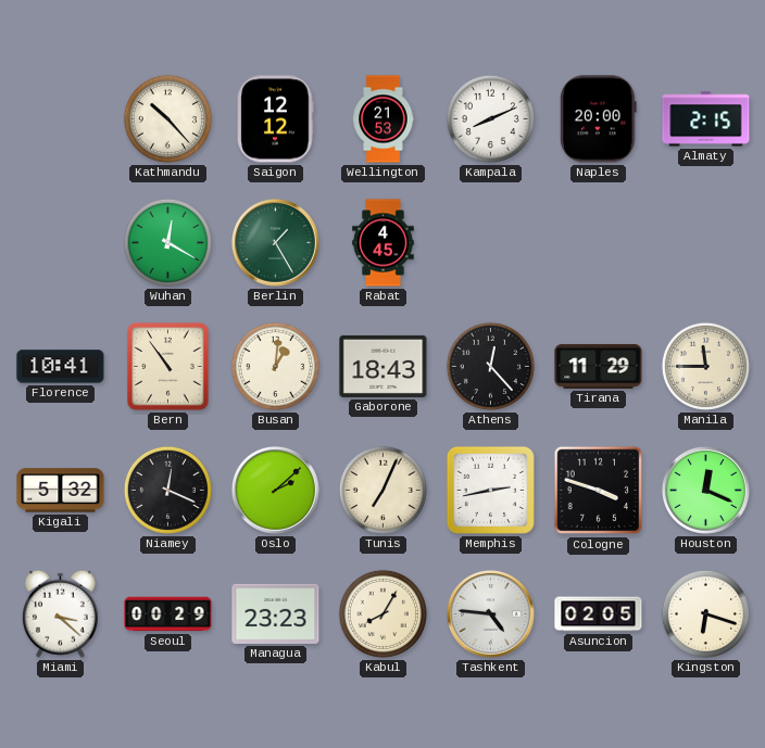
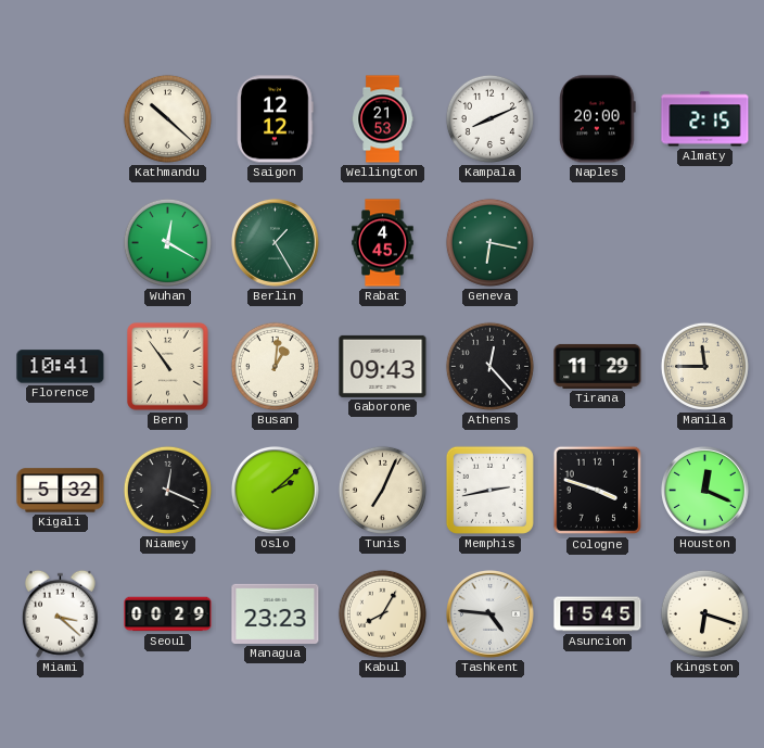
Kathmandu: 10:23 -> 10:22
Geneva: none -> 6:17
Gaborone: 18:43 -> 09:43
Asuncion: 02:05 -> 15:45
